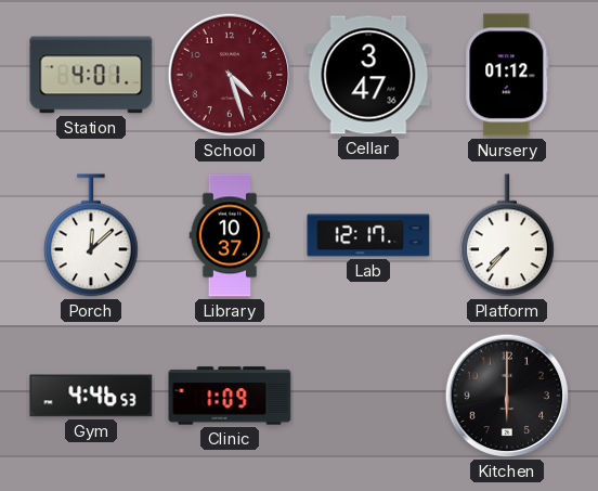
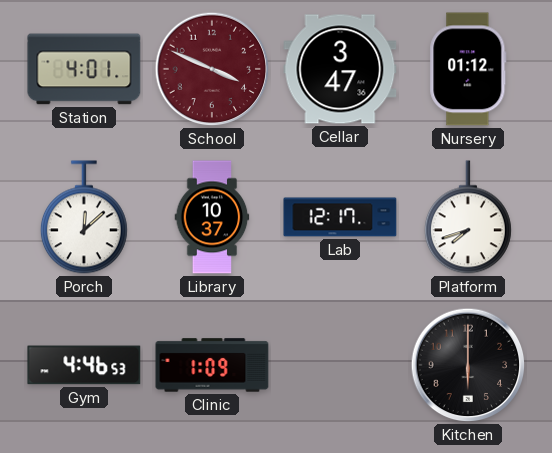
School: 4:27 -> 3:49
Platform: 7:37 -> 7:42
